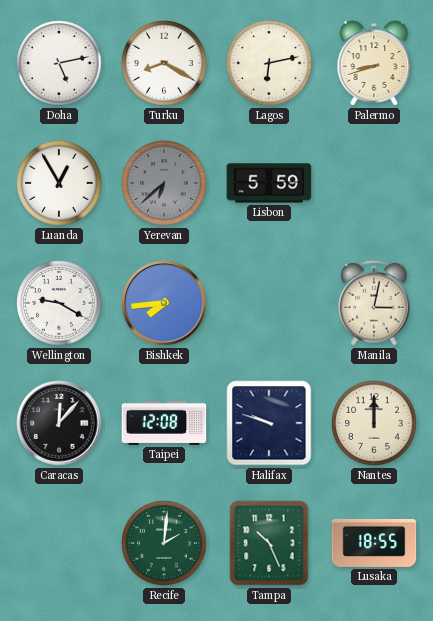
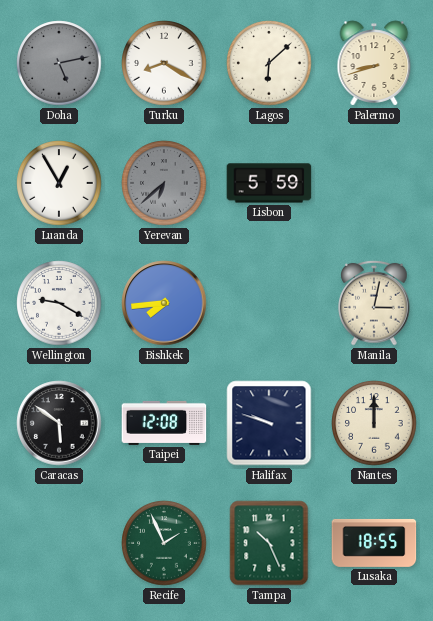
Doha dial: white -> grey
Lagos: 6:13 -> 6:08
Caracas: 12:07 -> 5:51
Recife: 2:01 -> 1:56
